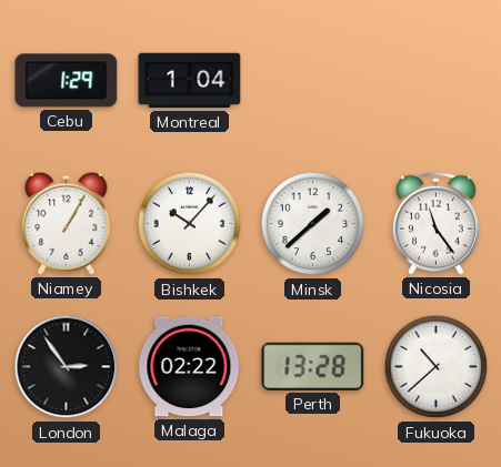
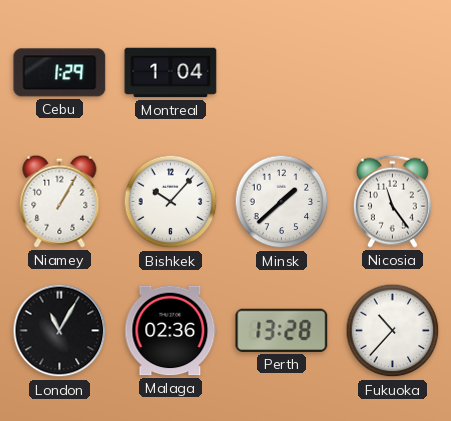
London: 2:54 -> 11:05
Malaga: 02:22 -> 02:36
Fukuoka: 10:38 -> 10:37
